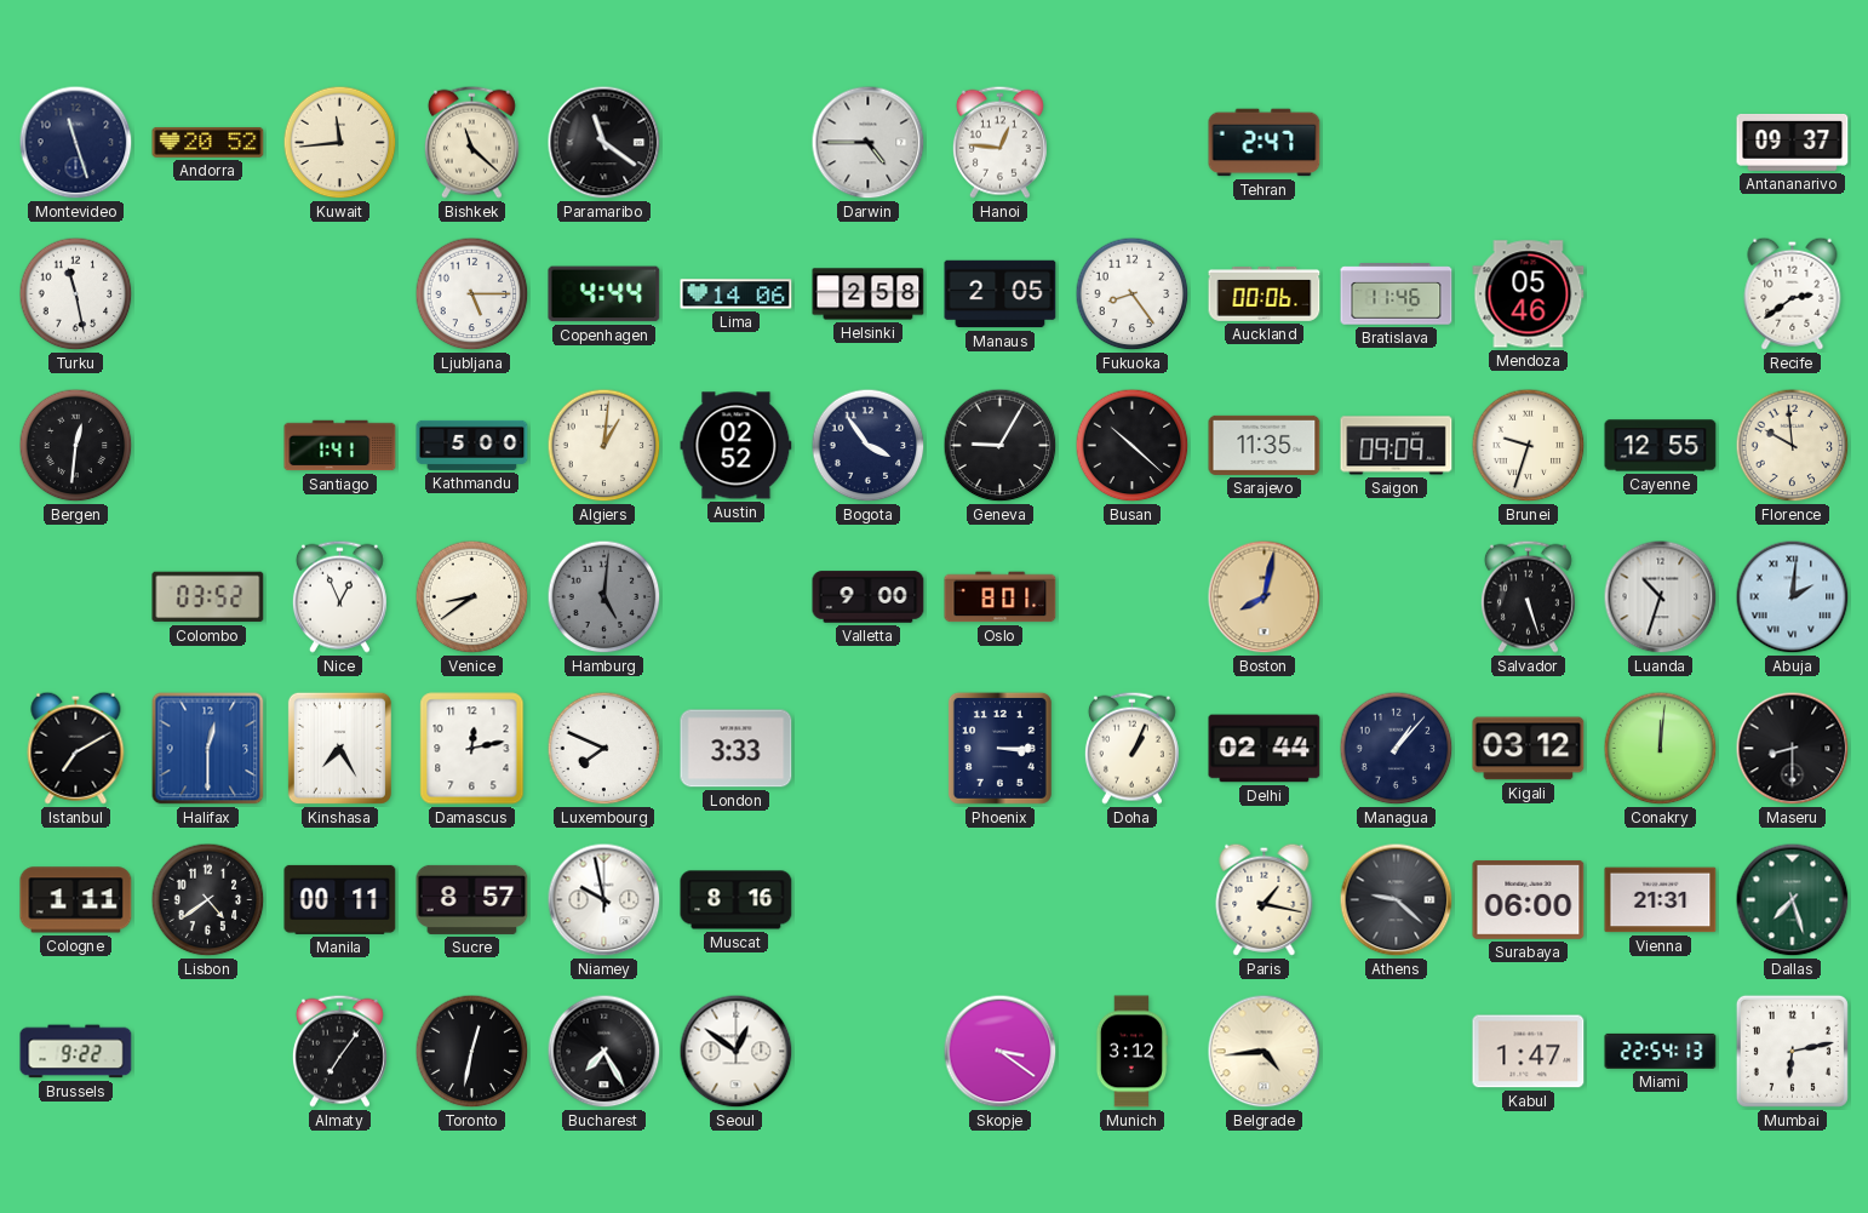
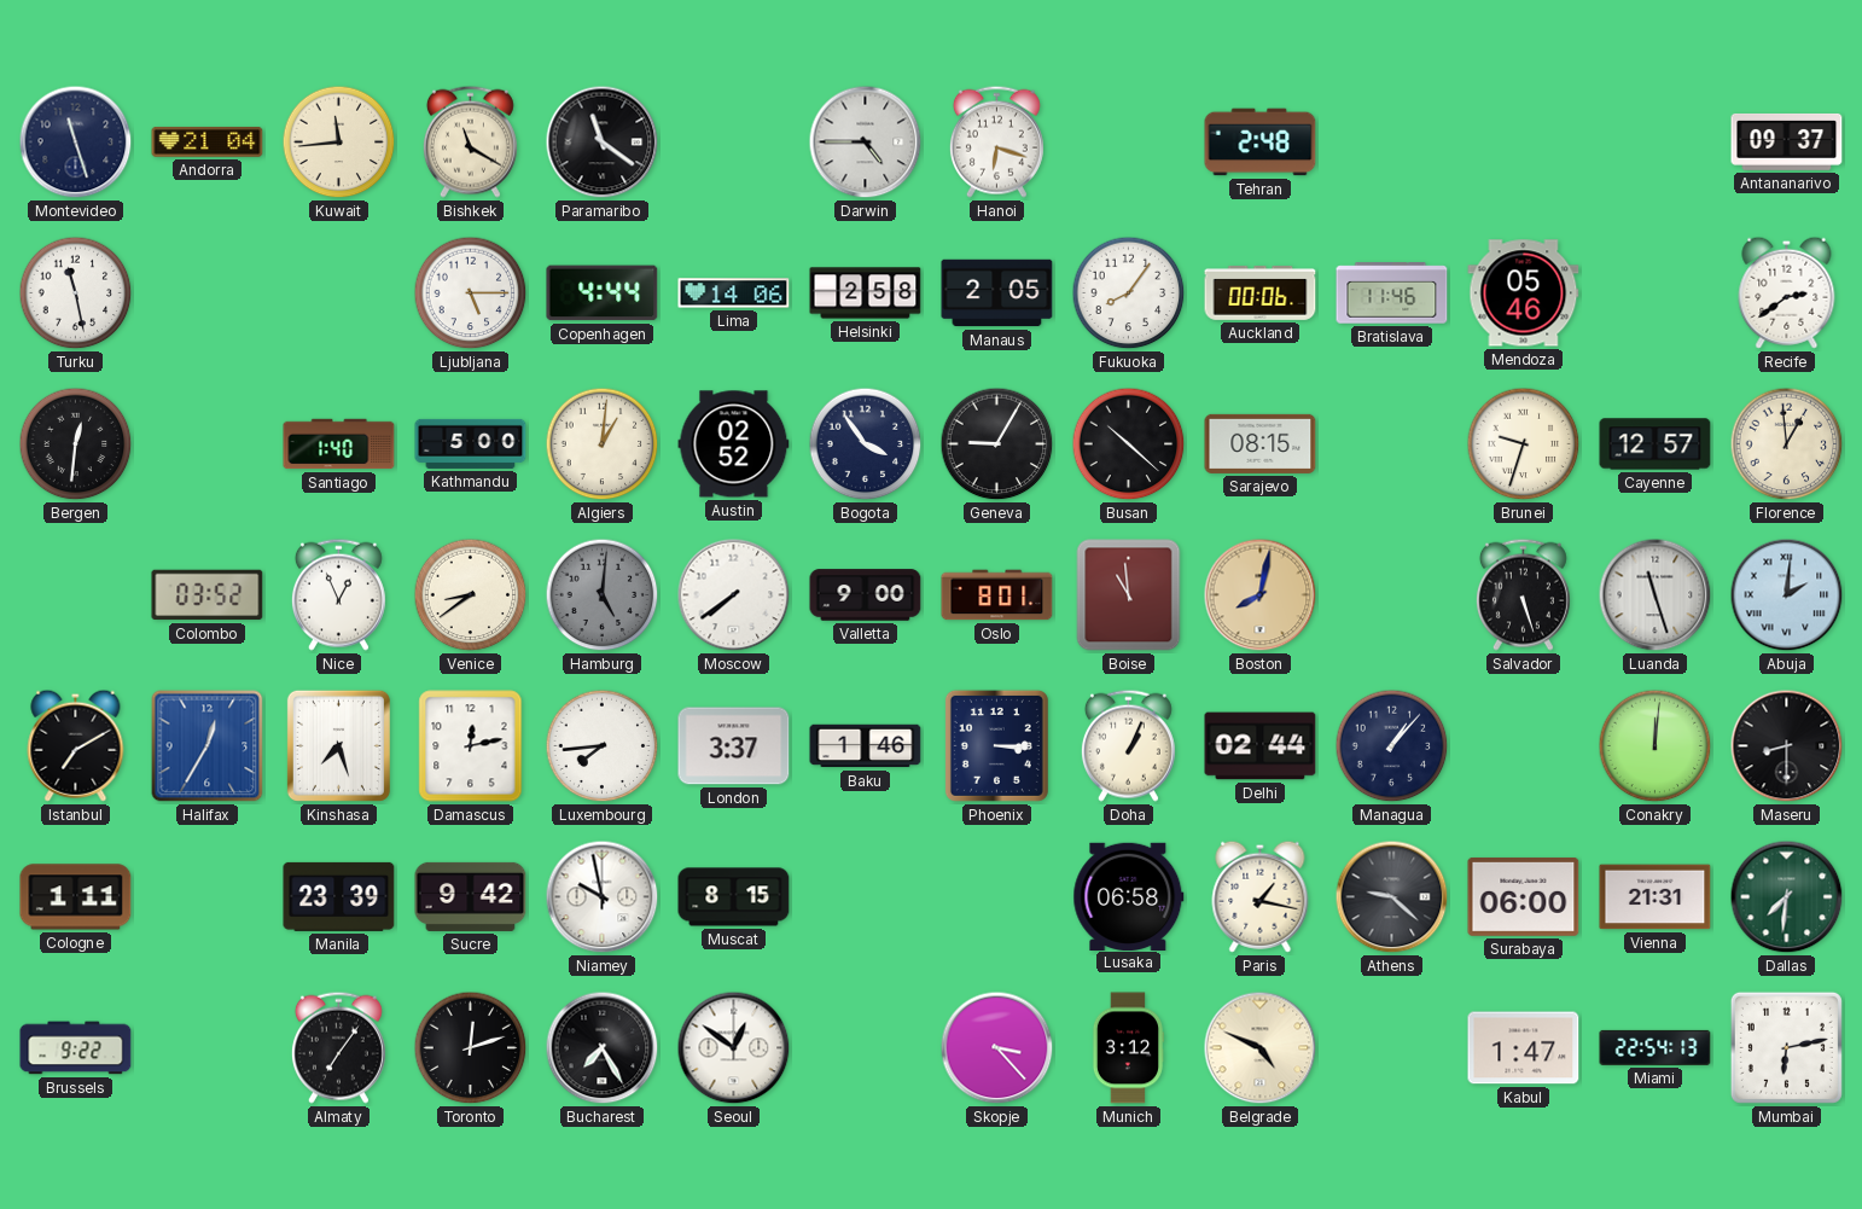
Andorra: 20:52 -> 21:04
Bishkek: 11:22 -> 11:20
Hanoi: 12:46 -> 6:18
Tehran: 2:47 -> 2:48
Fukuoka: 8:24 -> 8:06
Santiago: 1:41 -> 1:40
Sarajevo: 11:35 -> 08:15
Saigon: 09:09 -> none
Cayenne: 12:55 -> 12:57
Florence: 9:59 -> 12:59
Moscow: none -> 7:39
Boise: none -> 10:59
Luanda: 10:33 -> 11:27
Halifax: 12:30 -> 12:35
Kinshasa: 7:25 -> 7:27
Luxembourg: 7:49 -> 7:44
London: 3:33 -> 3:37
Baku: none -> 1:46
Kigali: 03:12 -> none
Lisbon: 4:39 -> none
Manila: 00:11 -> 23:39
Sucre: 8:57 -> 9:42
Muscat: 8:16 -> 8:15
Lusaka: none -> 06:58
Dallas: 7:27 -> 7:31
Toronto: 12:32 -> 12:12
Skopje: 3:21 -> 3:23
Belgrade: 4:44 -> 4:49
